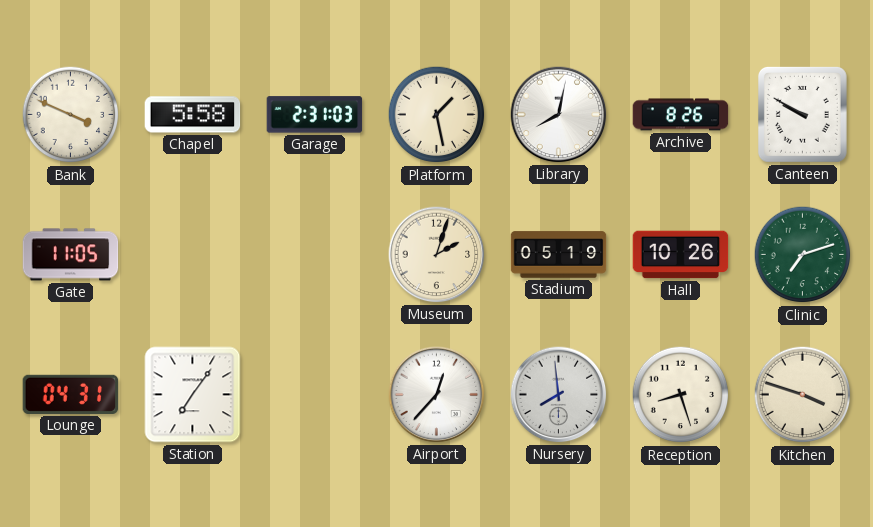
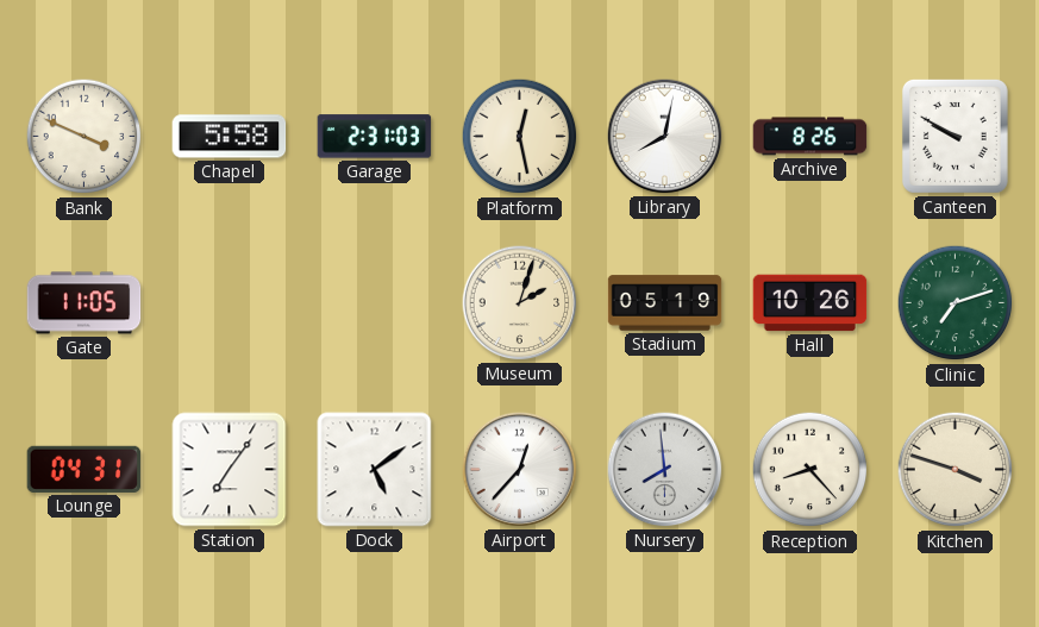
Platform: 1:28 -> 12:28
Dock: none -> 5:09
Reception: 8:27 -> 8:23
